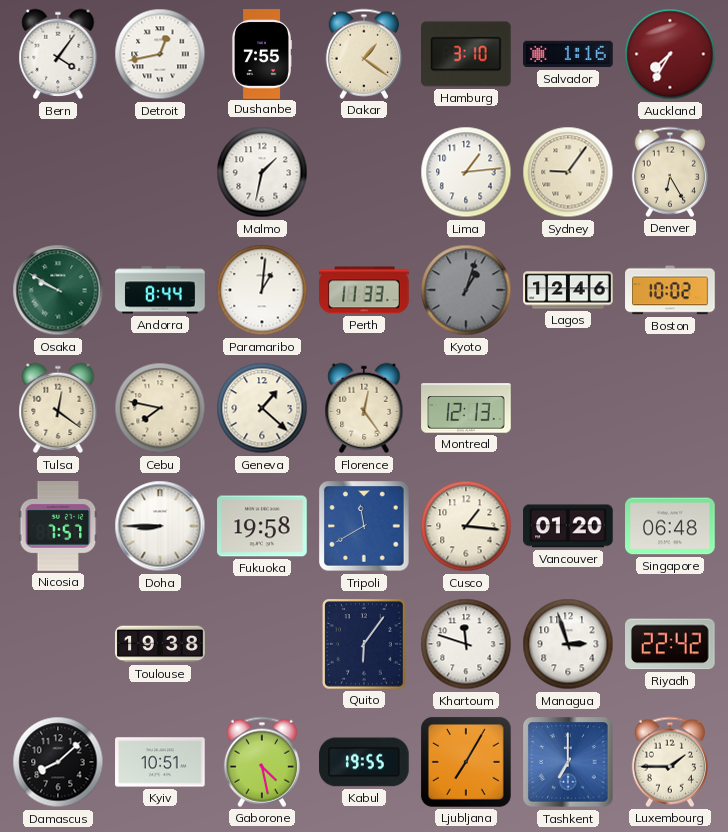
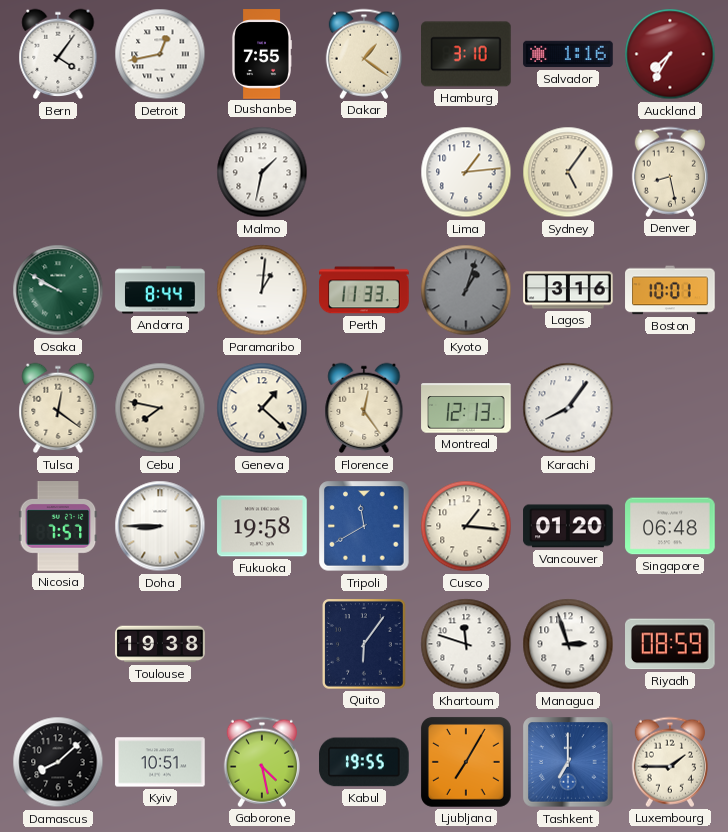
Sydney: 9:06 -> 5:06
Denver: 6:25 -> 8:28
Lagos: 12:46 -> 3:16
Boston: 10:02 -> 10:01
Karachi: none -> 8:06
Riyadh: 22:42 -> 08:59
